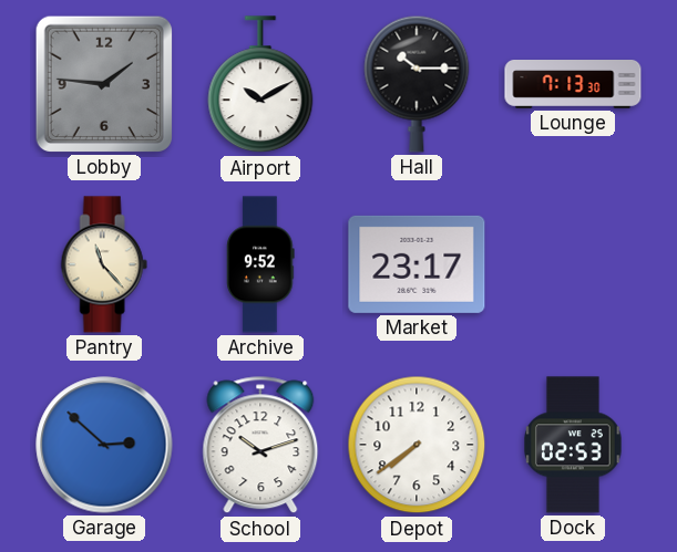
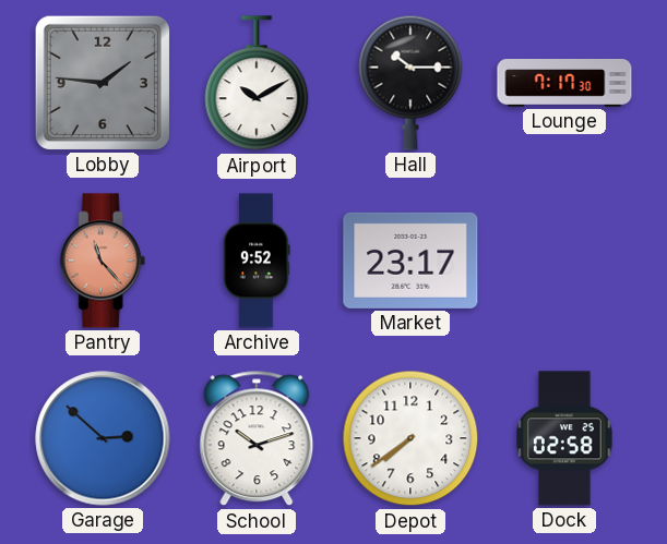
Lounge: 7:13 -> 7:17
Pantry dial: cream -> salmon
Dock: 02:53 -> 02:58
